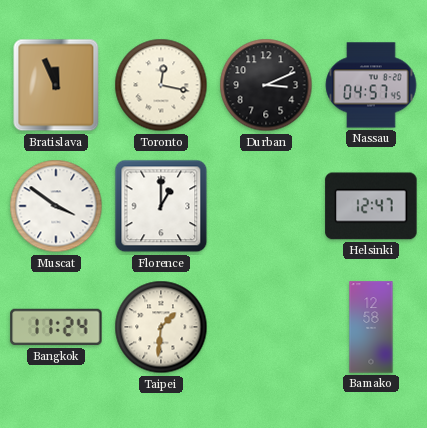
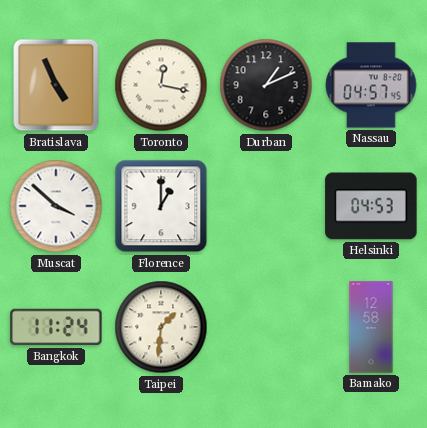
Bratislava: 11:56 -> 4:56
Durban: 3:11 -> 1:11
Muscat: 3:51 -> 3:52
Helsinki: 12:47 -> 04:53
